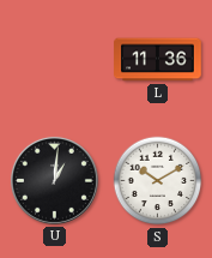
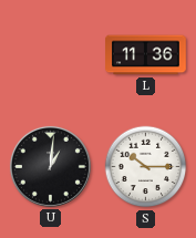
S: 10:10 -> 10:15
